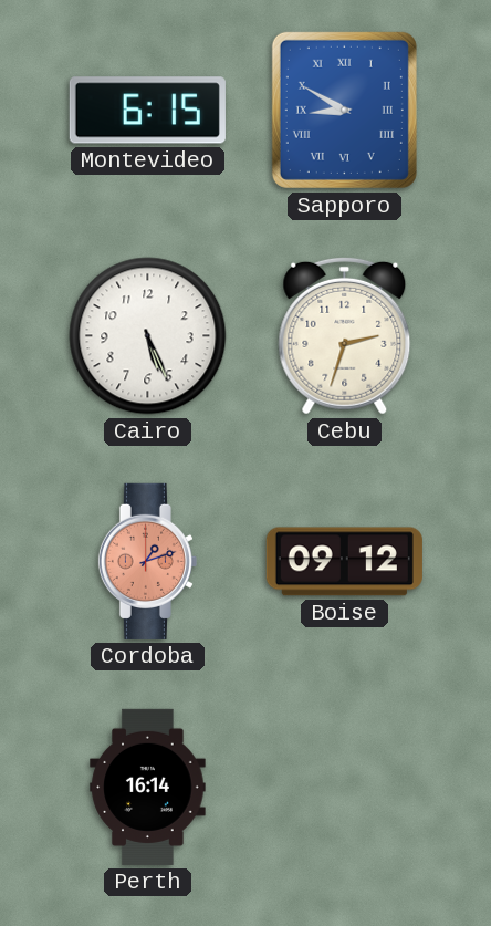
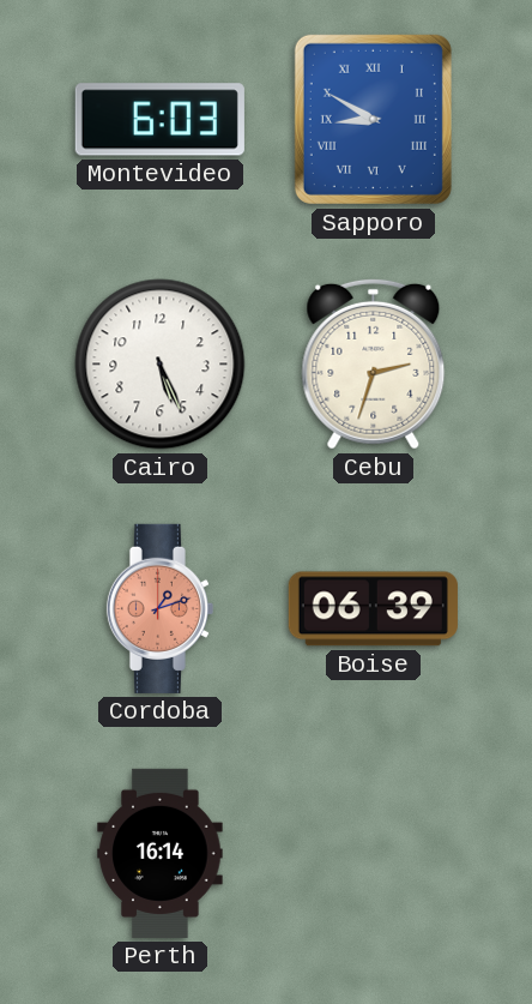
Montevideo: 6:15 -> 6:03
Boise: 09:12 -> 06:39
